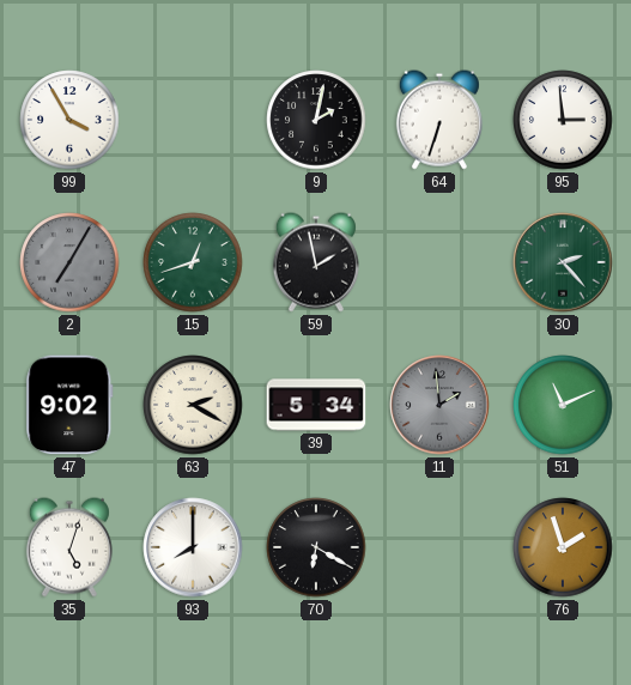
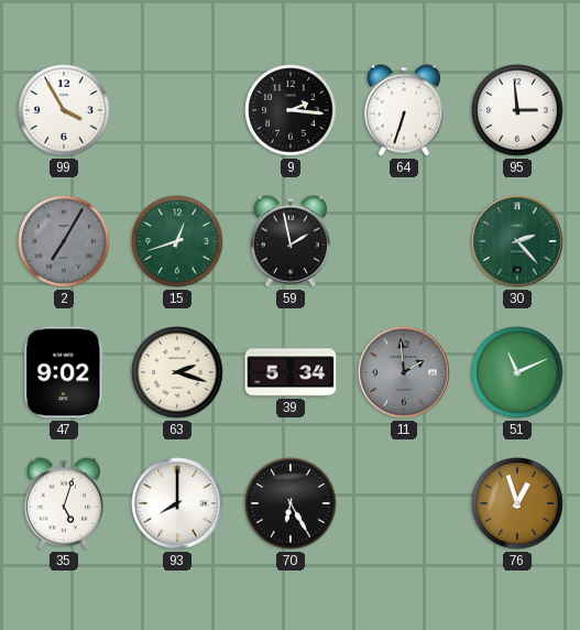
9: 2:02 -> 2:16
63: 2:20 -> 2:18
70: 6:20 -> 6:25
76: 1:57 -> 12:57
